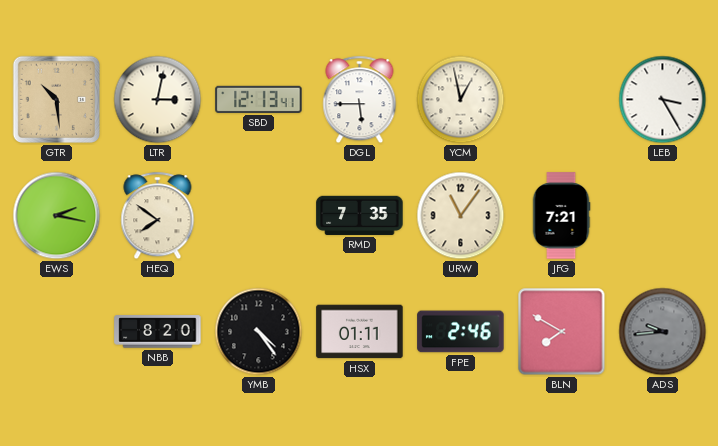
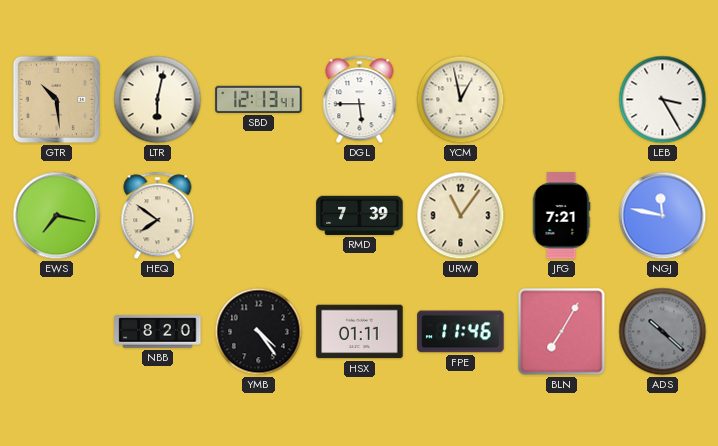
LTR: 3:02 -> 6:02
EWS: 2:17 -> 7:17
RMD: 7:35 -> 7:39
NGJ: none -> 11:47
FPE: 2:46 -> 11:46
BLN: 7:50 -> 7:05
ADS: 9:44 -> 10:22
